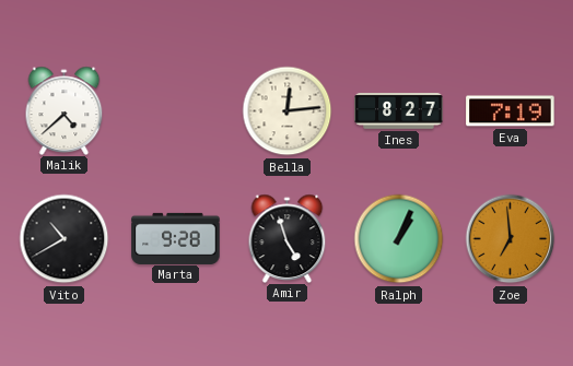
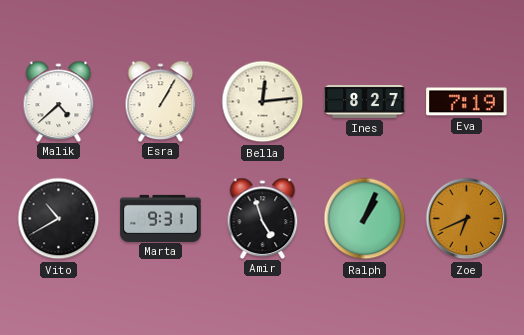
Esra: none -> 1:05
Marta: 9:28 -> 9:31
Zoe: 6:59 -> 6:41
